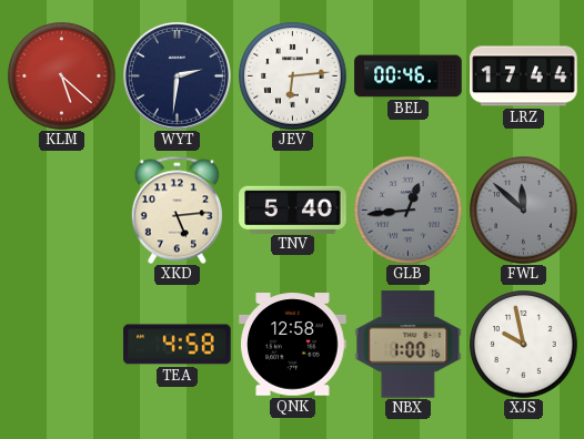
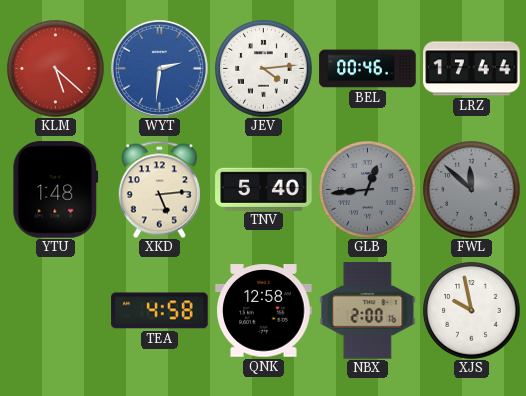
WYT dial: navy -> blue
JEV: 6:14 -> 4:14
YTU: none -> 1:48
NBX: 1:00 -> 2:00
